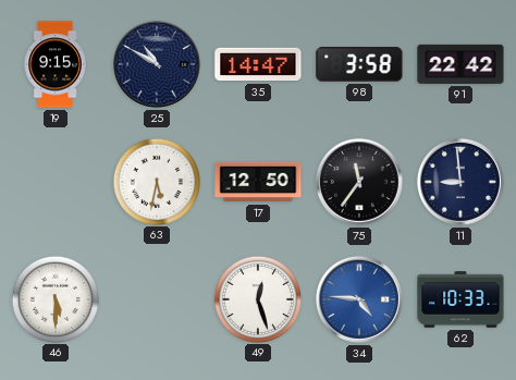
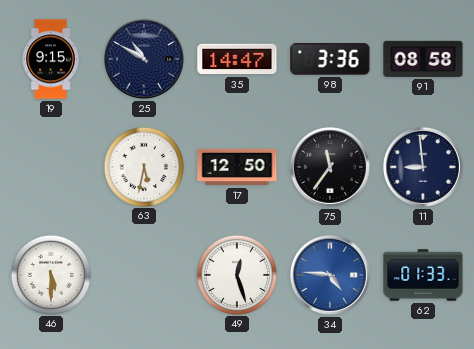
98: 3:58 -> 3:36
91: 22:42 -> 08:58
62: 10:33 -> 01:33
